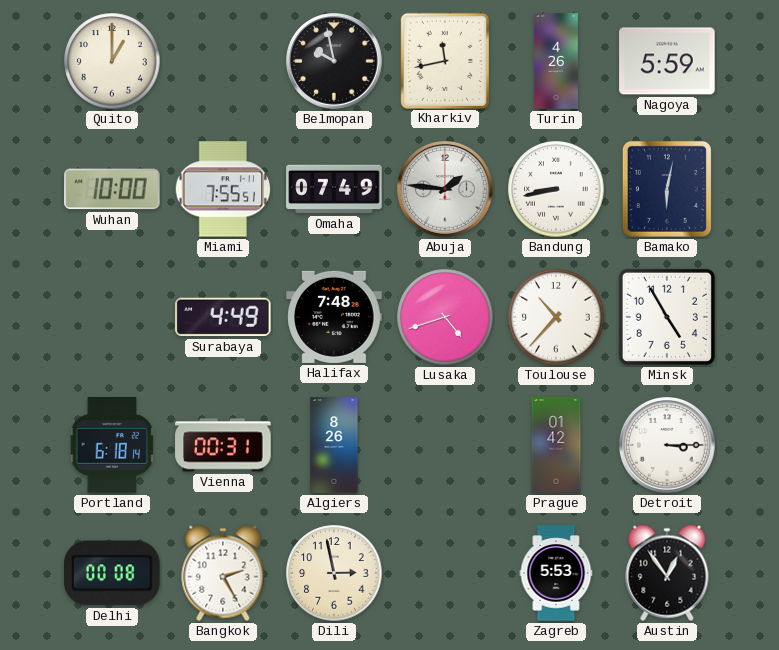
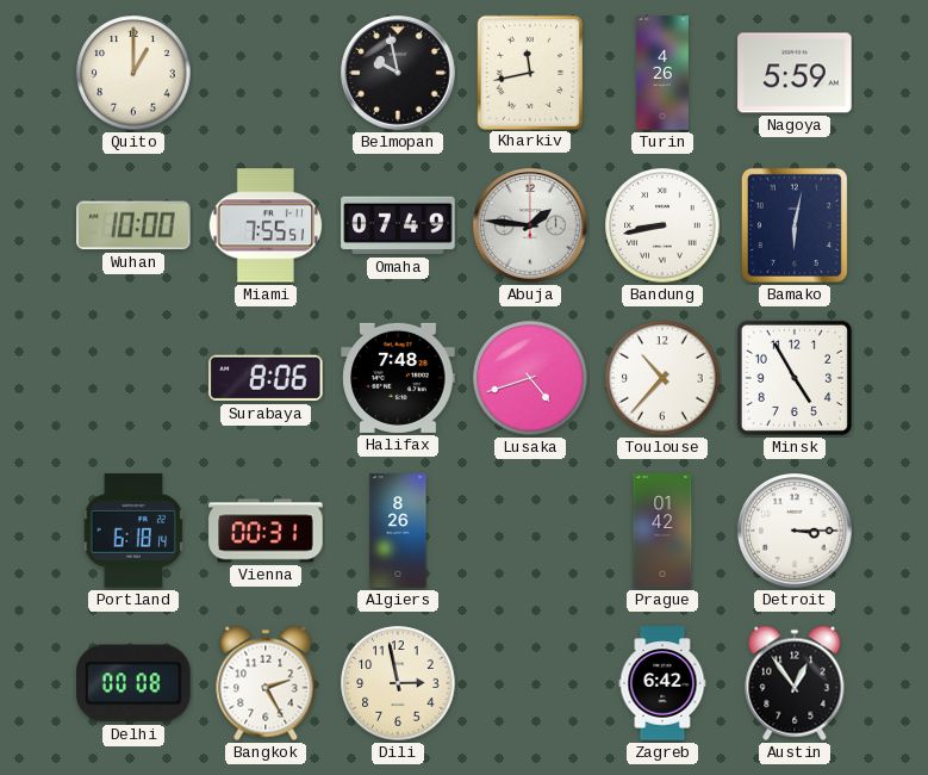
Surabaya: 4:49 -> 8:06
Zagreb: 5:53 -> 6:42
